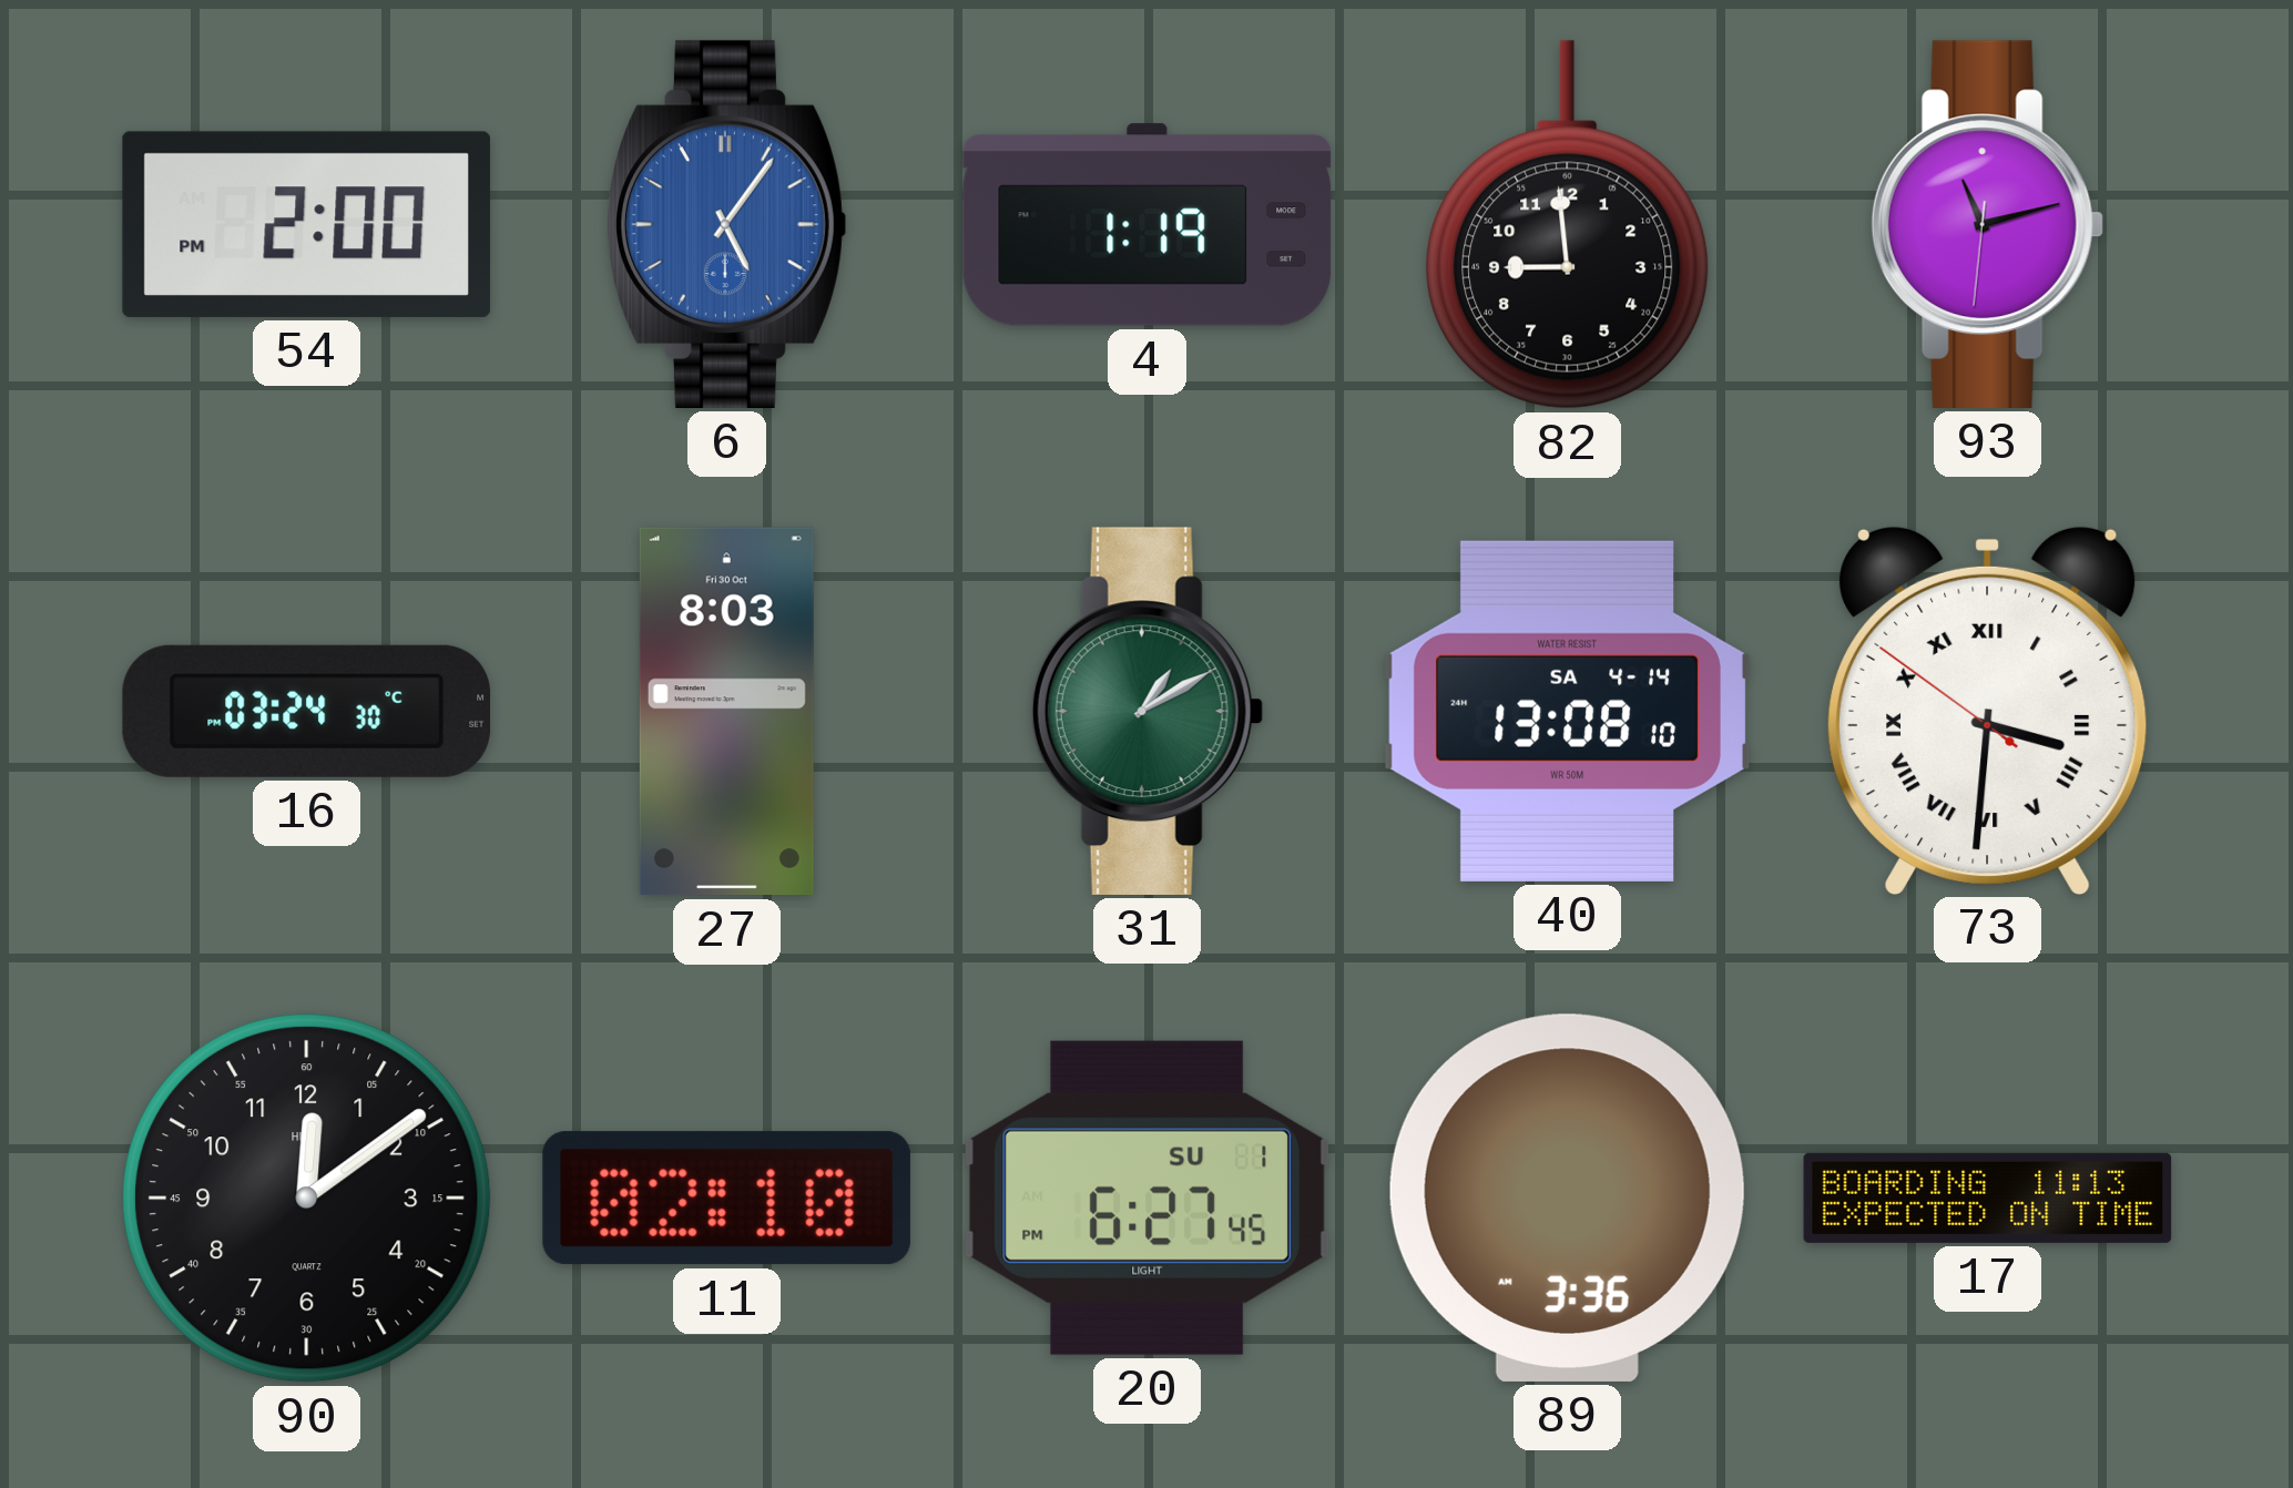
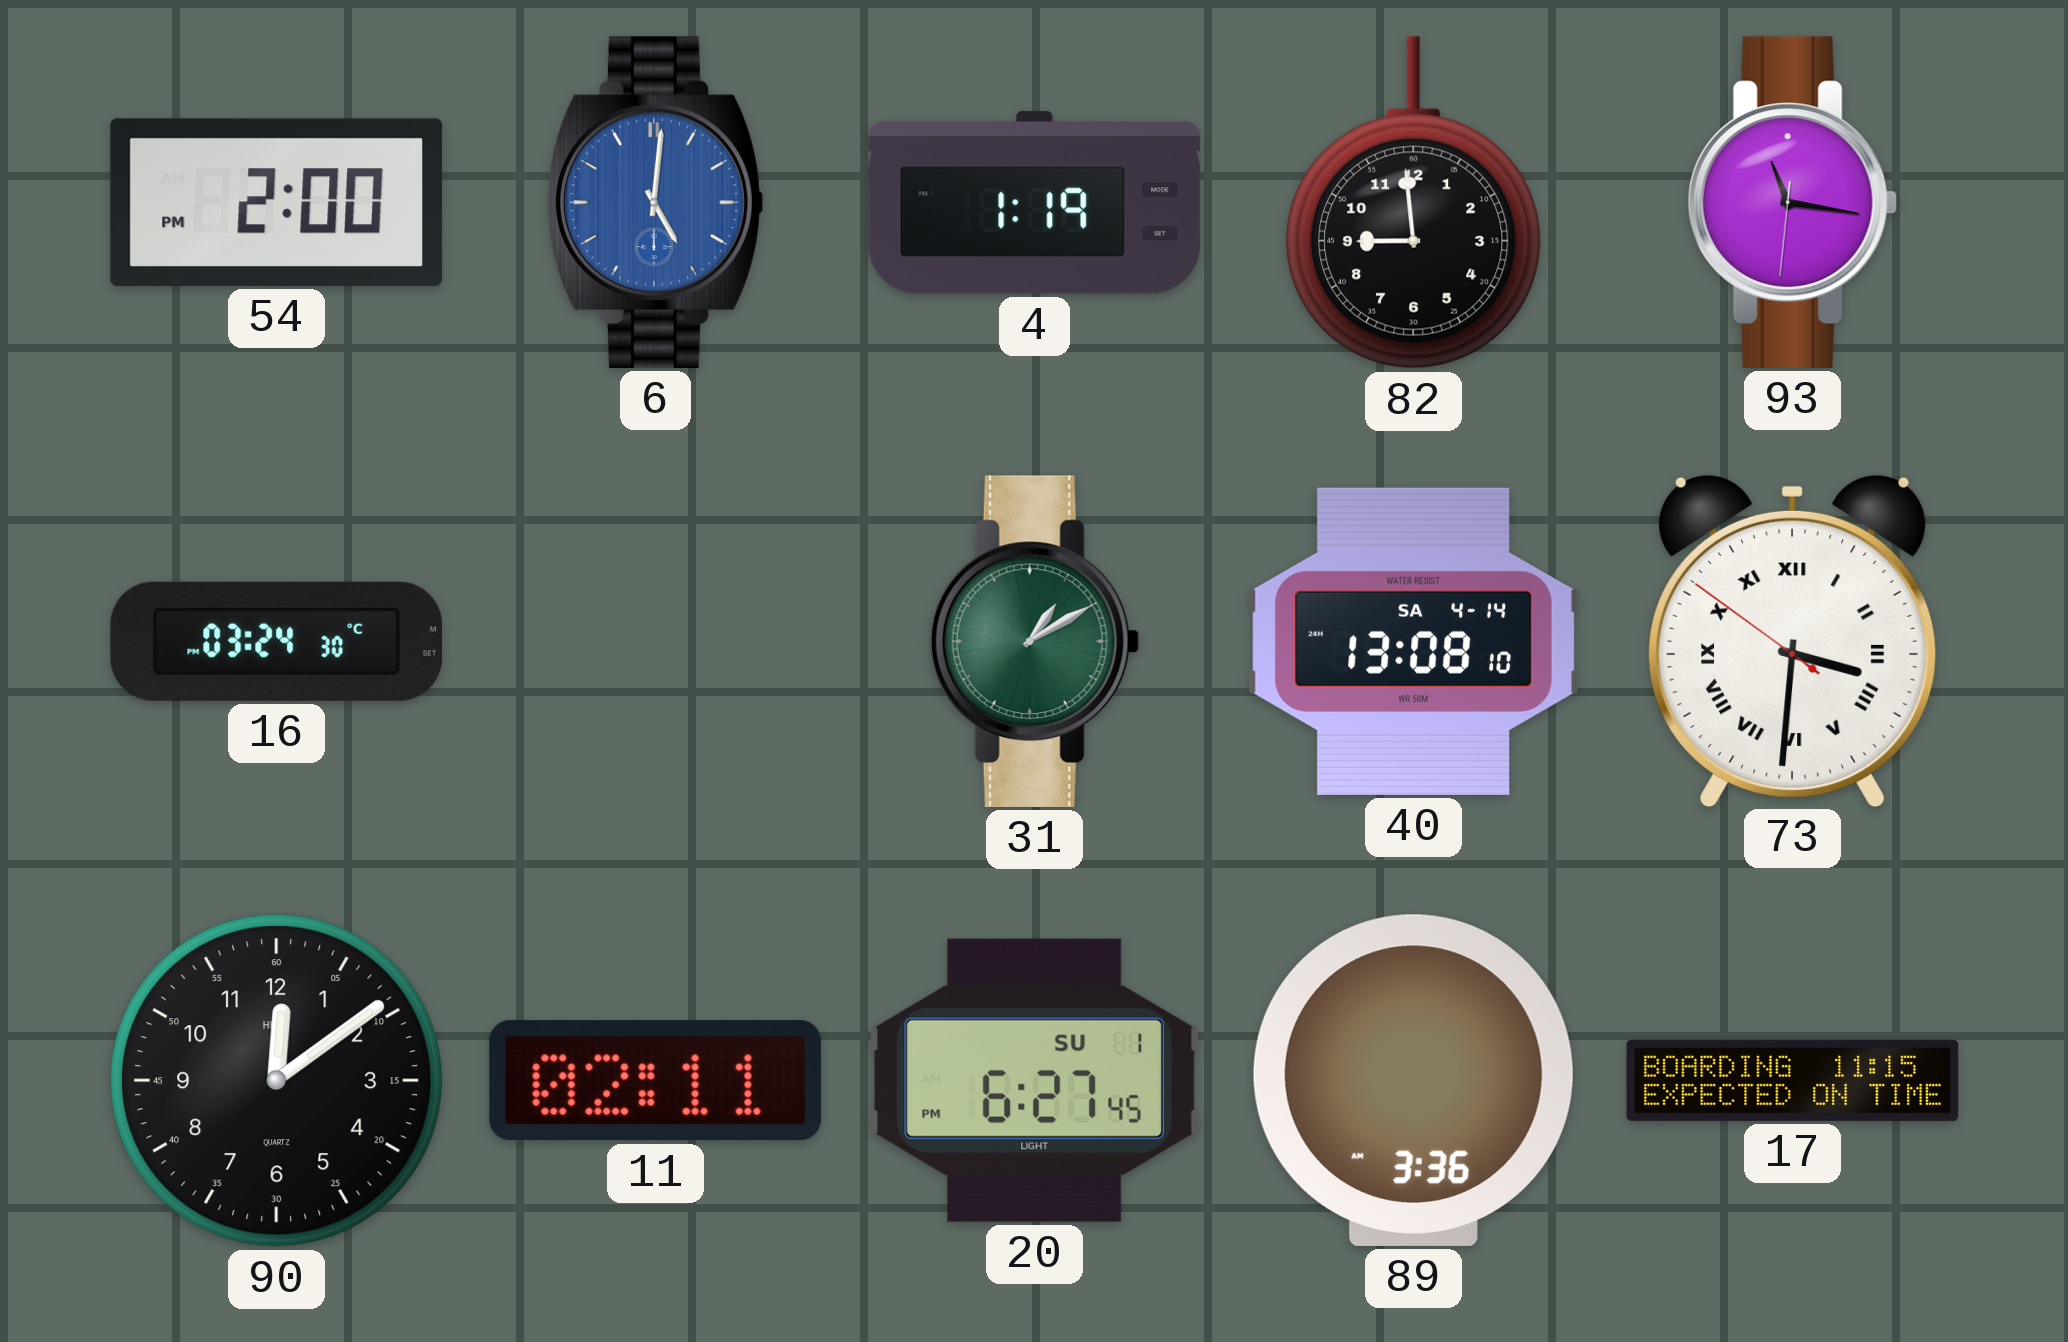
6: 5:06 -> 5:01
93: 11:12 -> 11:16
27: 8:03 -> none
11: 02:10 -> 02:11
17: 11:13 -> 11:15
